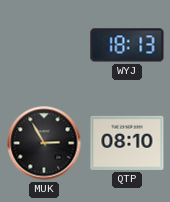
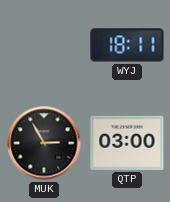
WYJ: 18:13 -> 18:11
QTP: 08:10 -> 03:00
